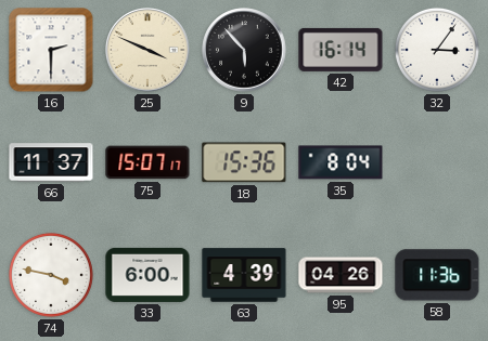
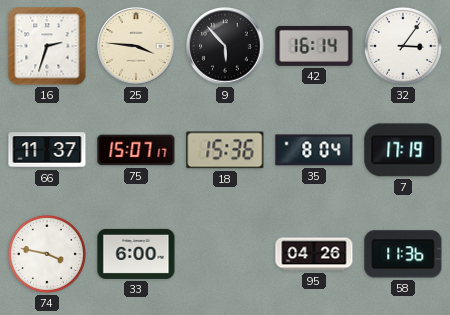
16: 2:30 -> 2:33
25: 3:49 -> 3:46
7: none -> 17:19
63: 4:39 -> none
